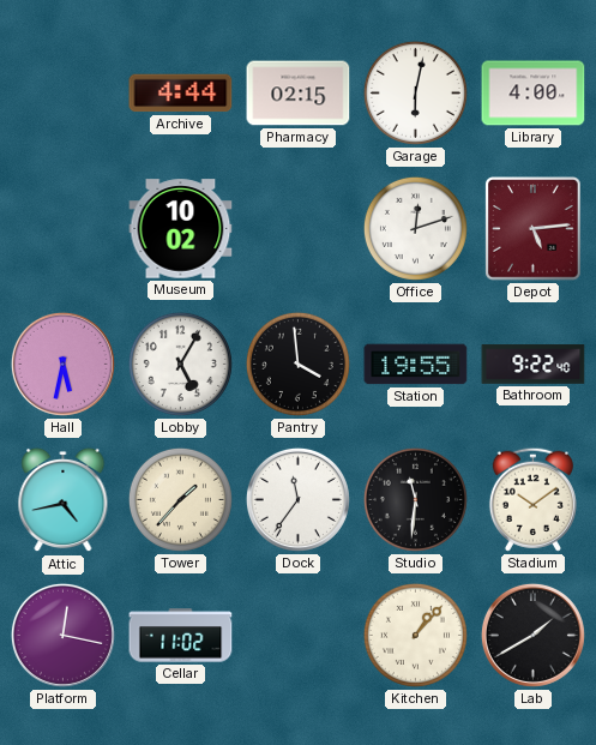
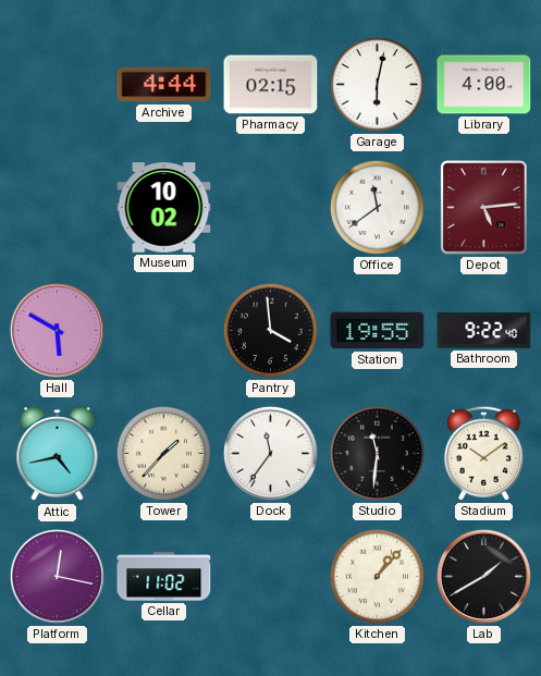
Office: 12:12 -> 11:39
Hall: 5:32 -> 5:50
Lobby: 5:05 -> none
